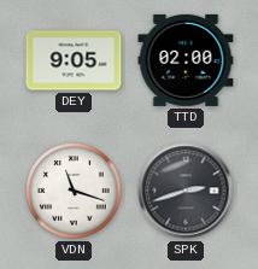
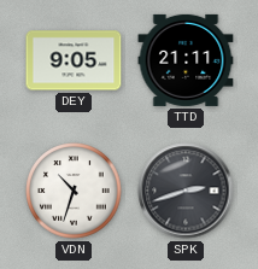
TTD: 02:00 -> 21:11
VDN: 11:18 -> 10:33
